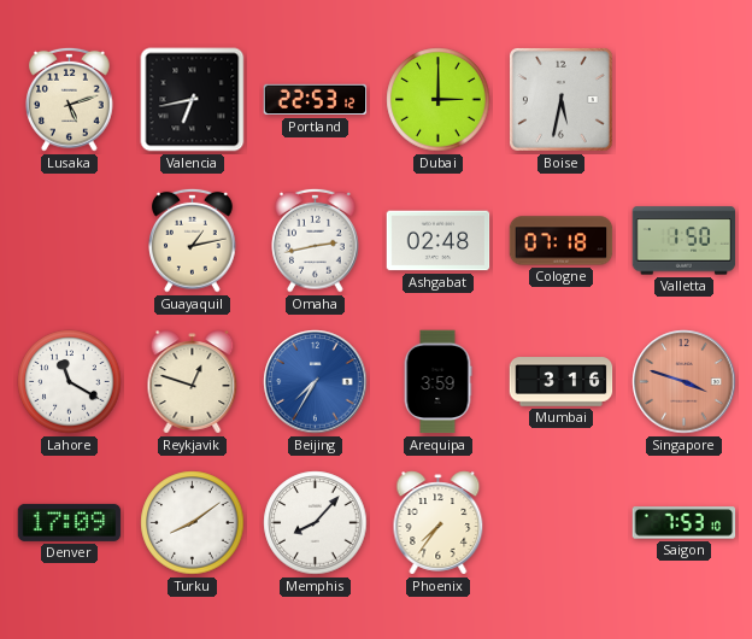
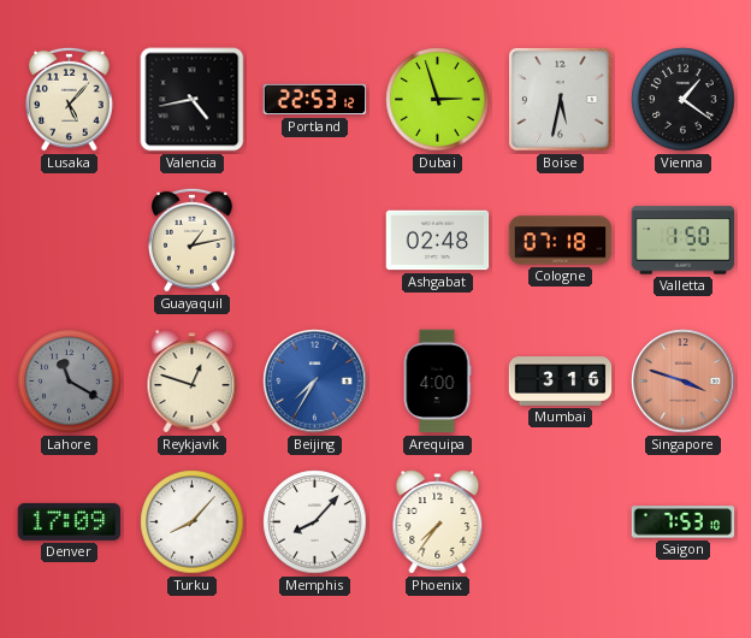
Lusaka: 5:12 -> 5:07
Valencia: 6:43 -> 4:43
Dubai: 3:00 -> 2:57
Vienna: none -> 1:21
Omaha: 2:43 -> none
Lahore dial: white -> grey
Arequipa: 3:59 -> 4:00
Turku: 8:09 -> 8:07
